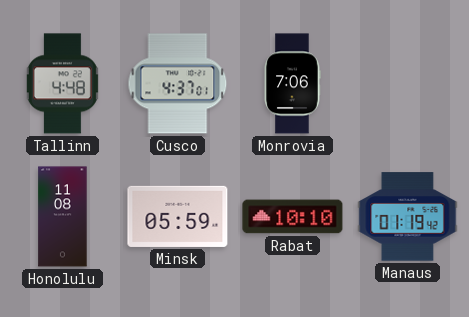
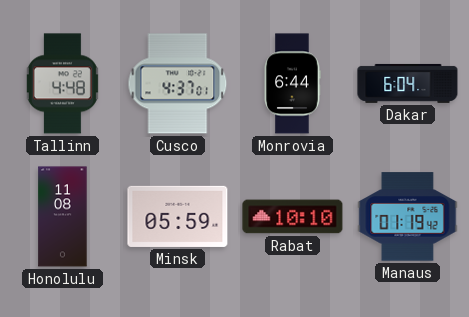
Monrovia: 7:06 -> 6:44
Dakar: none -> 6:04
